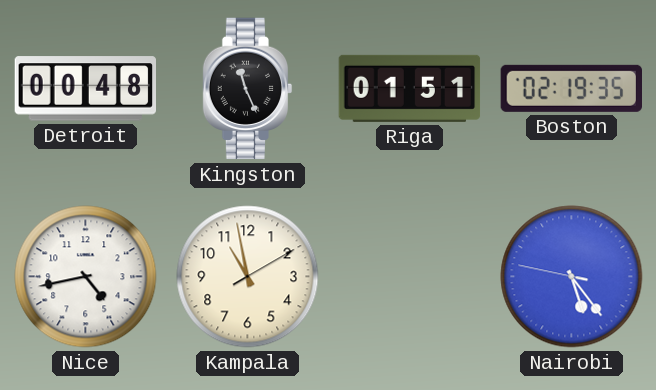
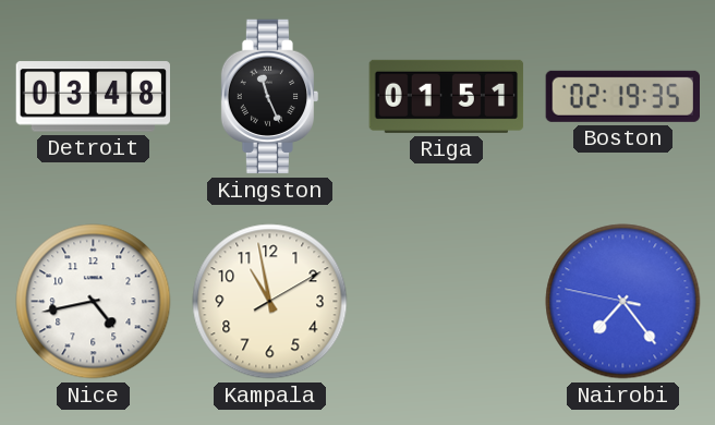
Detroit: 00:48 -> 03:48
Nairobi: 5:23 -> 7:23
